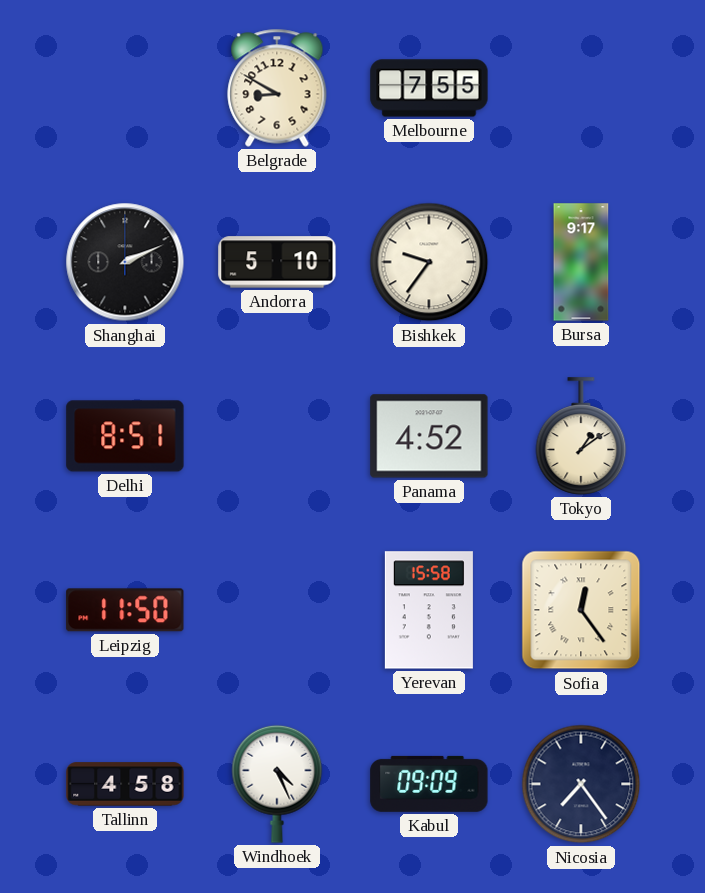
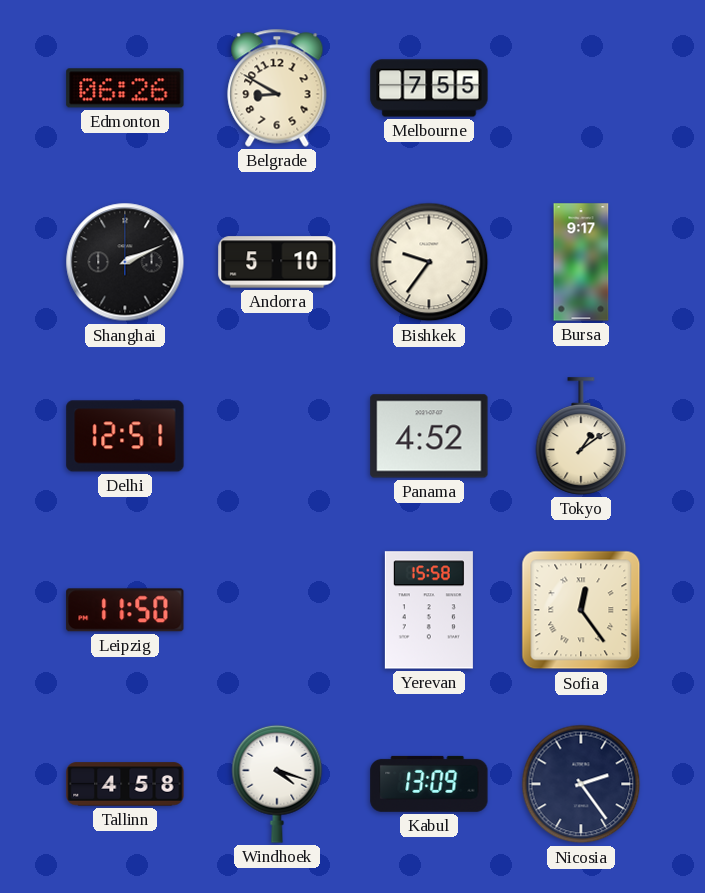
Edmonton: none -> 06:26
Delhi: 8:51 -> 12:51
Windhoek: 4:26 -> 4:18
Kabul: 09:09 -> 13:09
Nicosia: 7:24 -> 2:24
